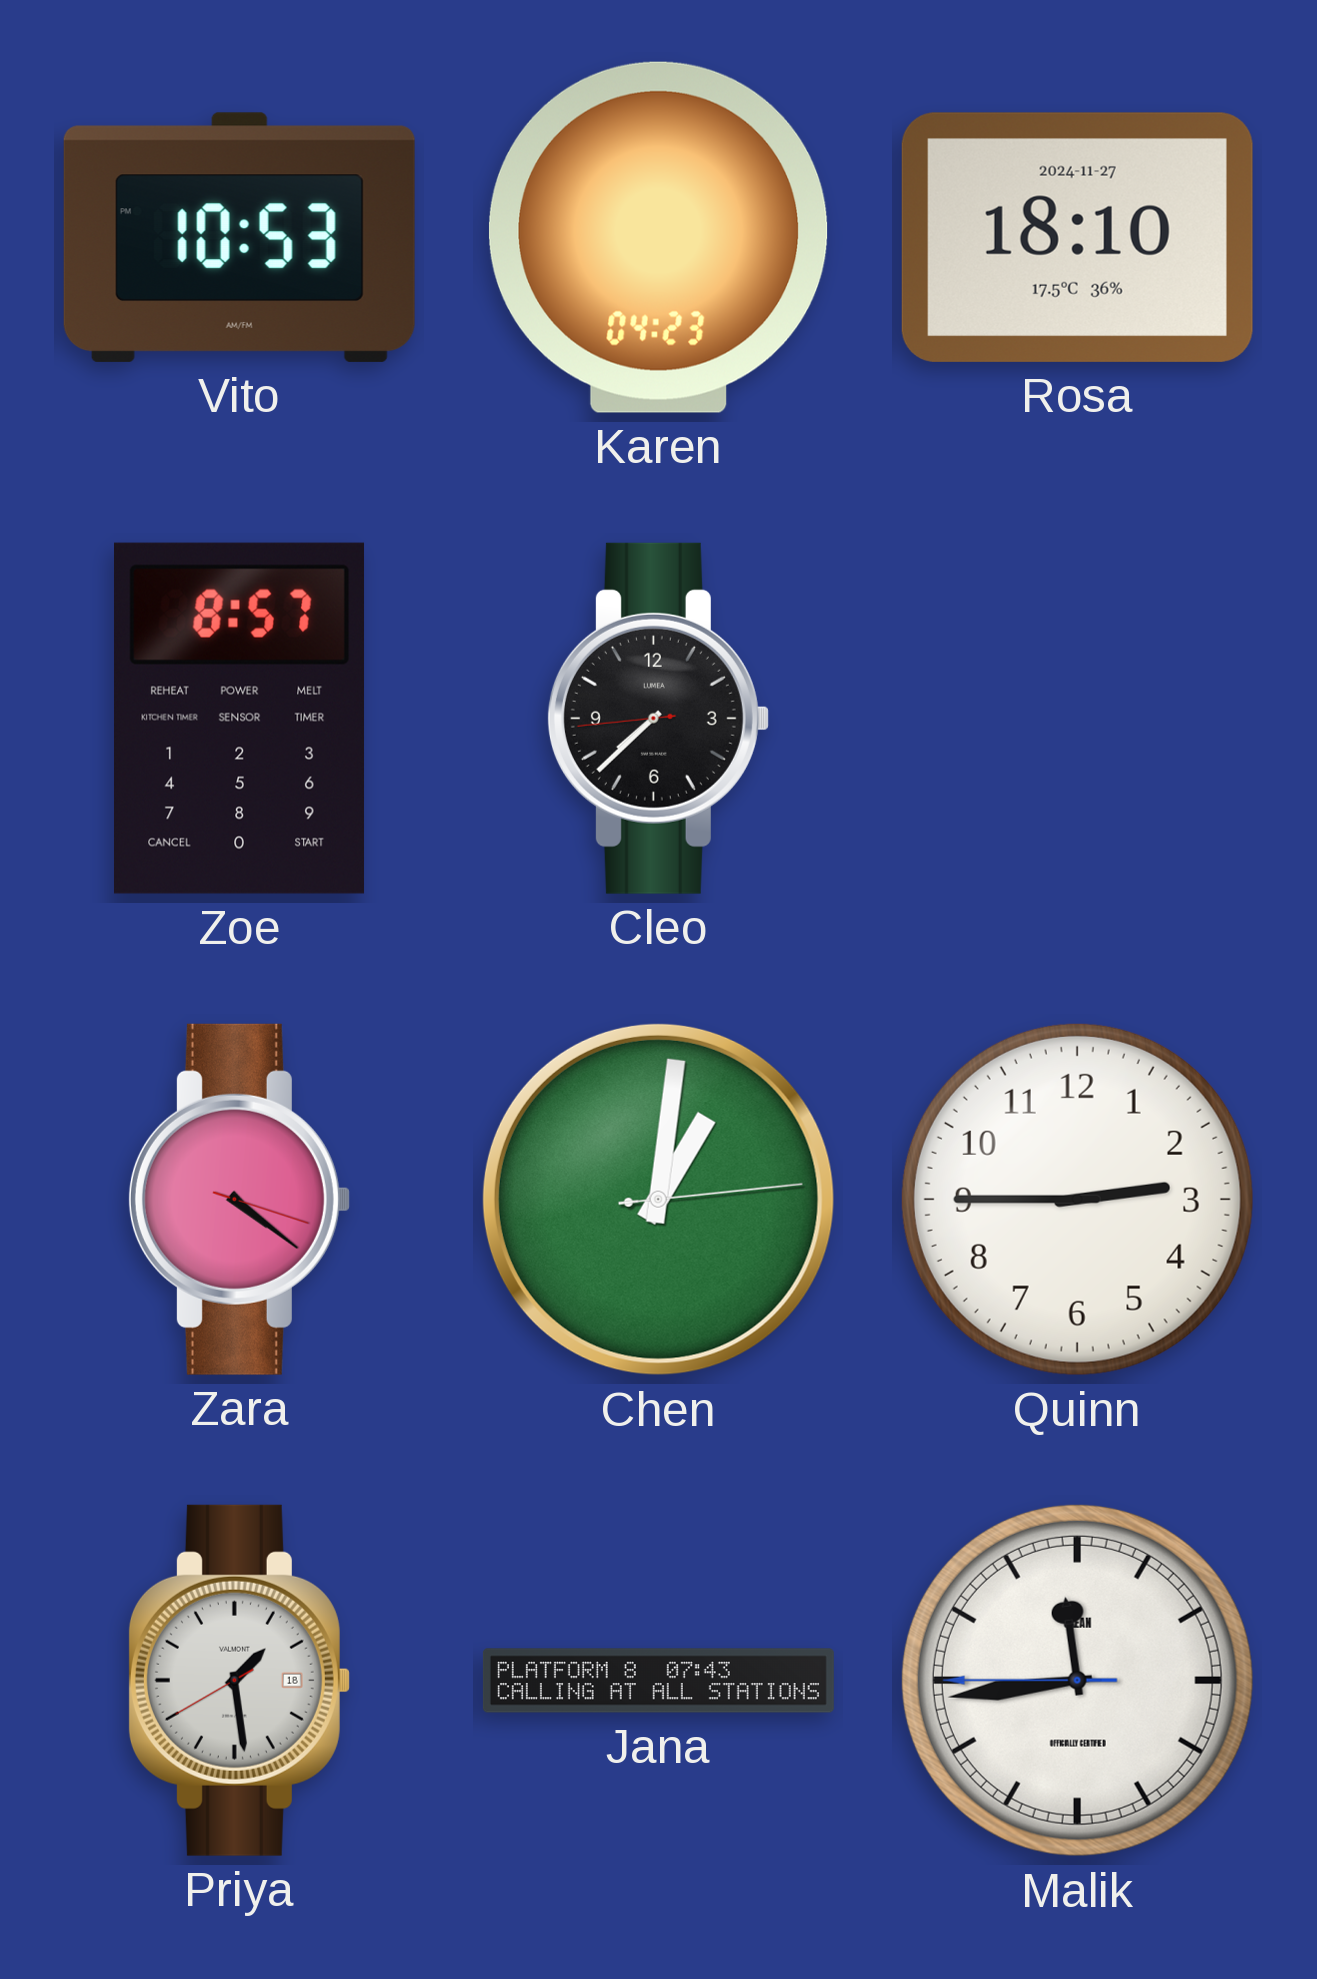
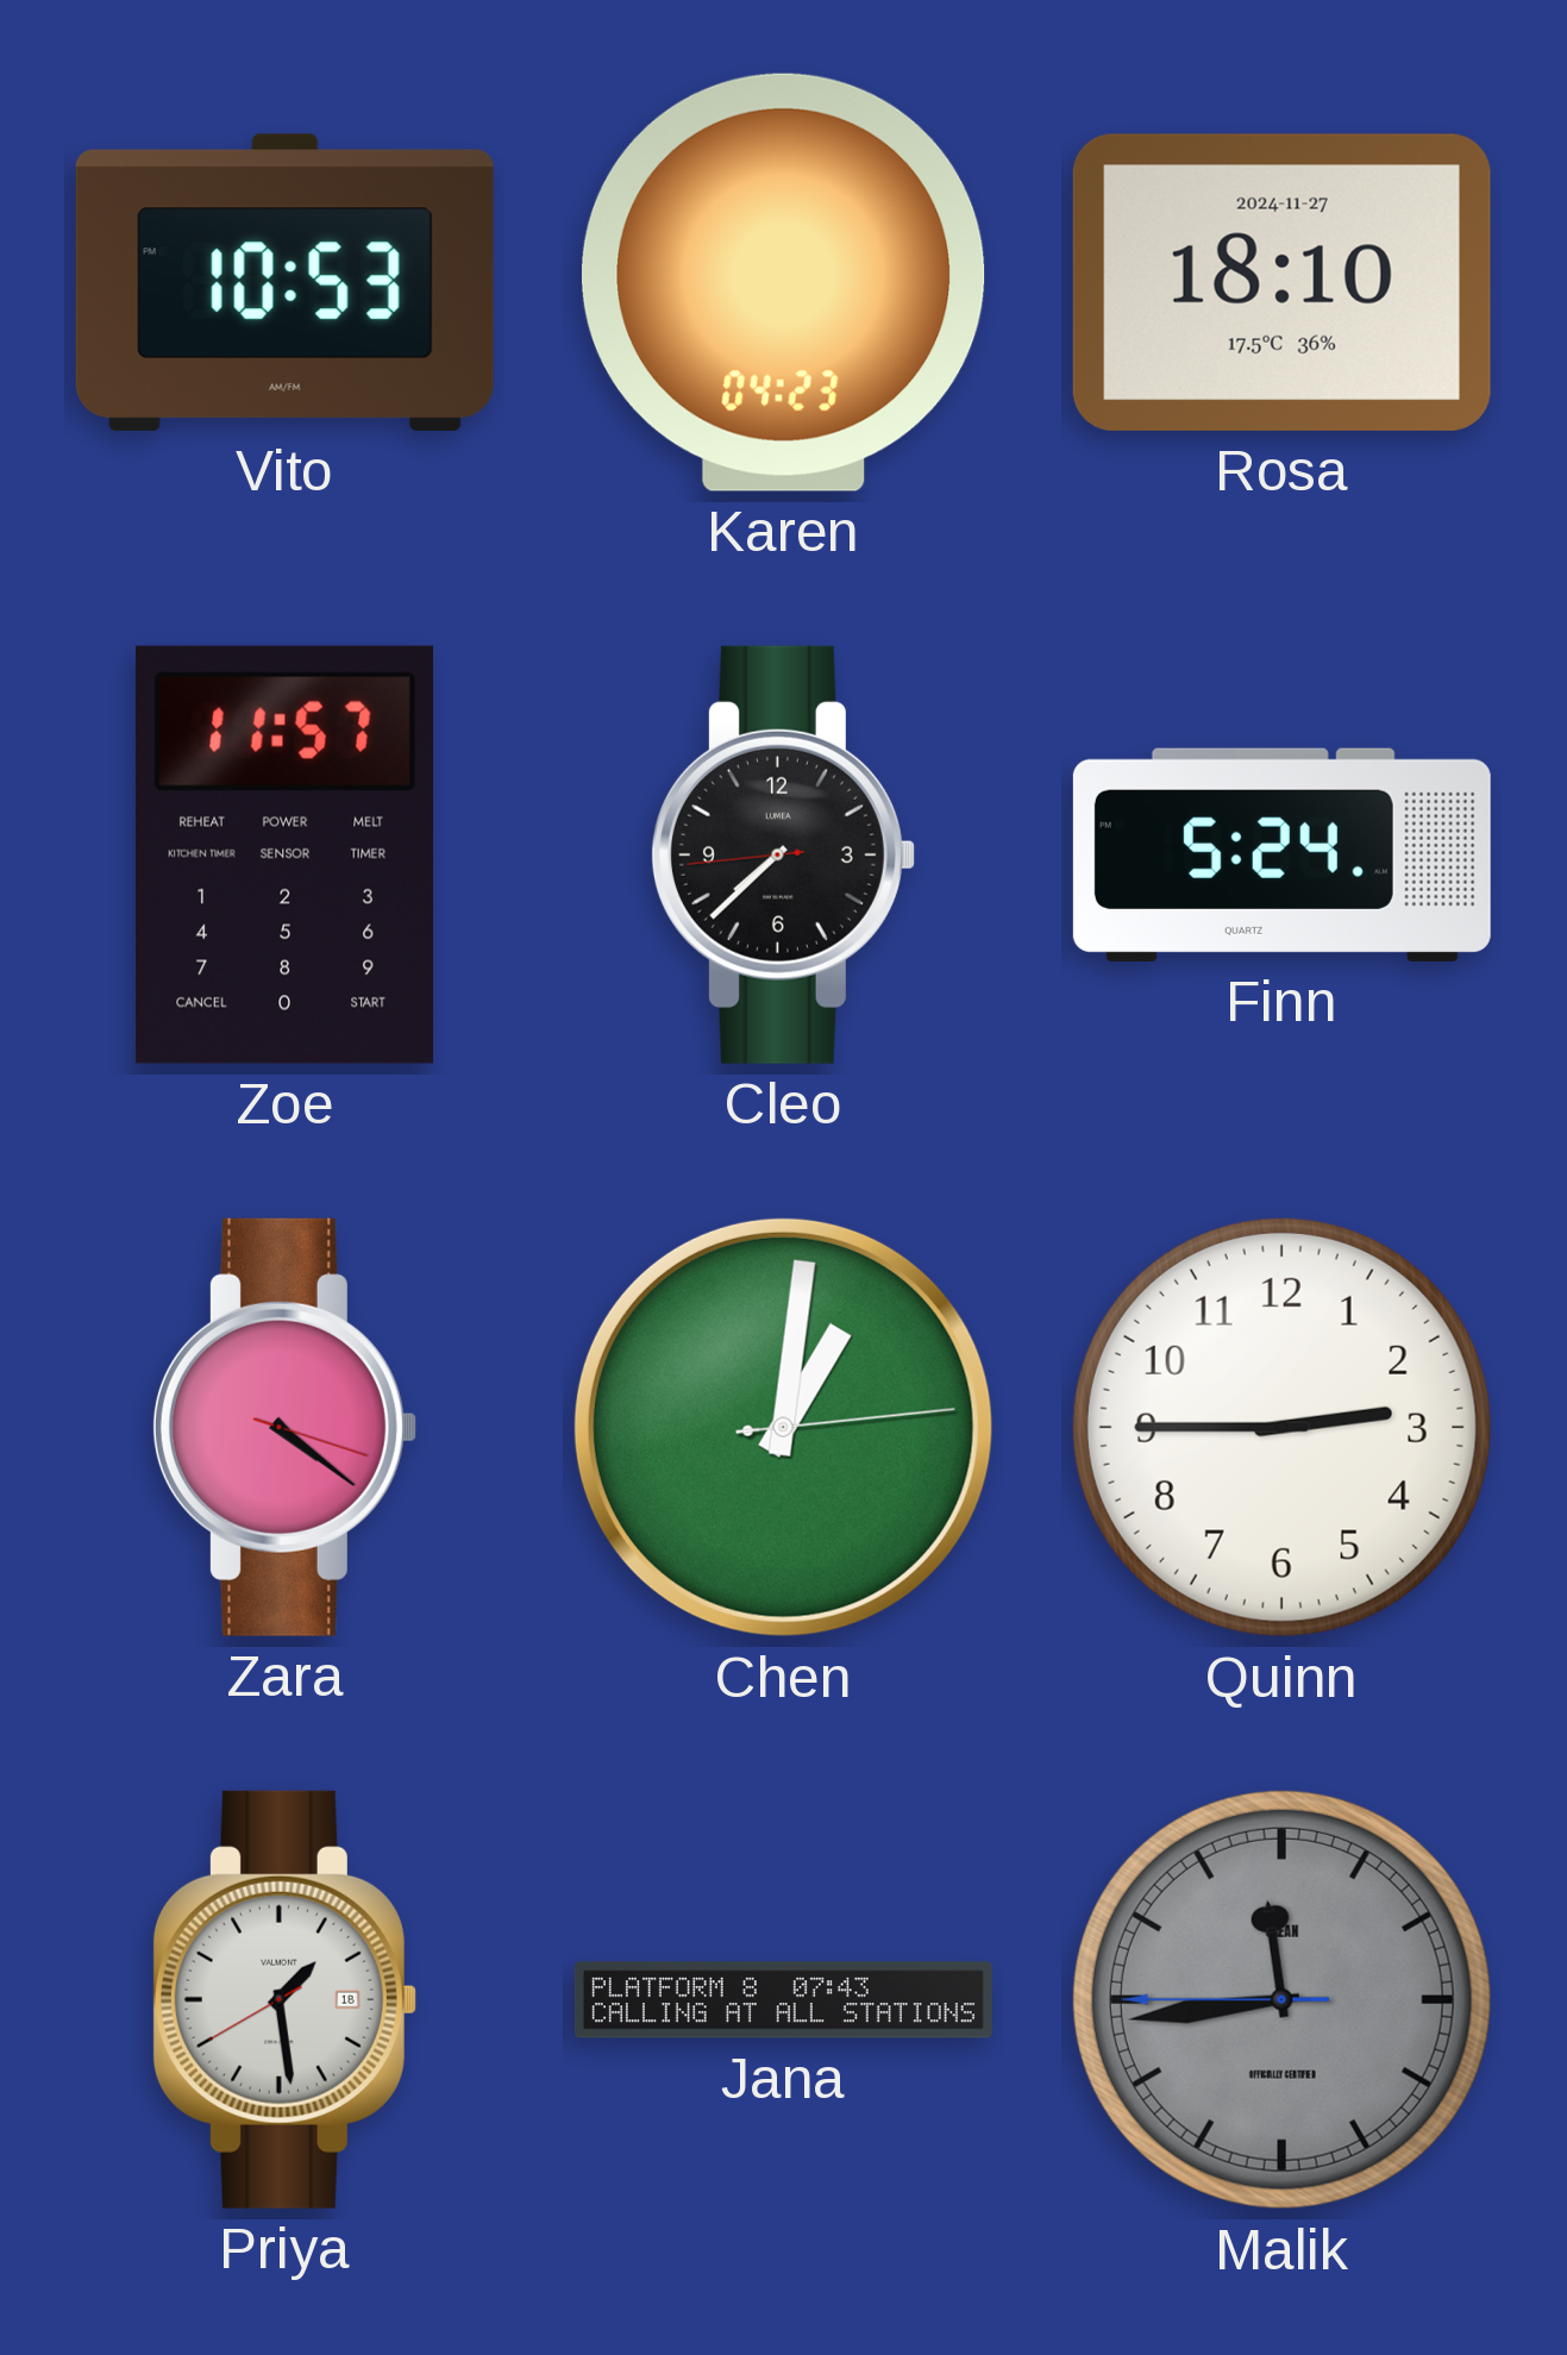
Zoe: 8:57 -> 11:57
Finn: none -> 5:24
Malik dial: white -> grey
